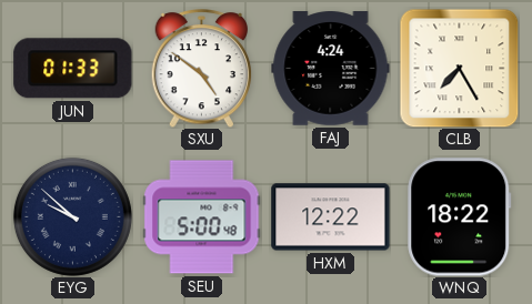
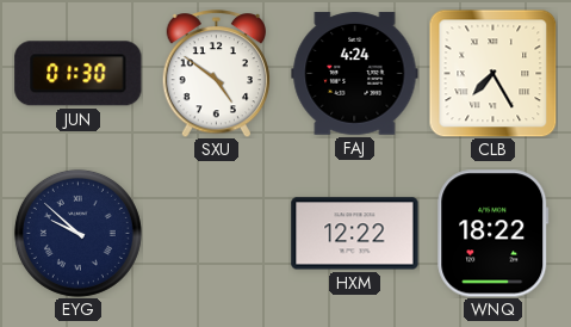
JUN: 01:33 -> 01:30
SEU: 5:00 -> none
